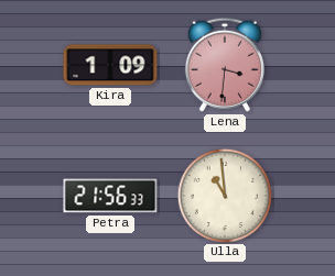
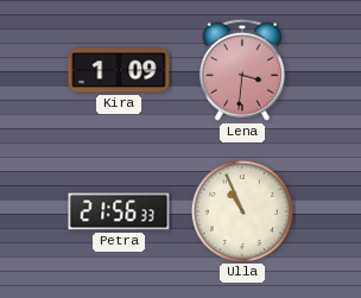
Ulla: 10:59 -> 10:56
